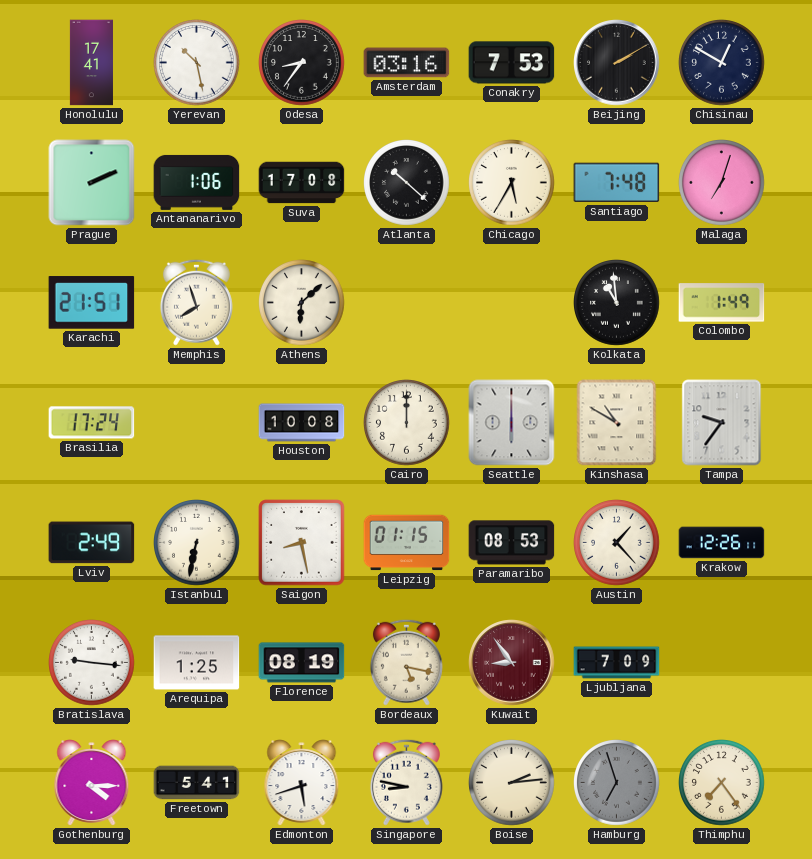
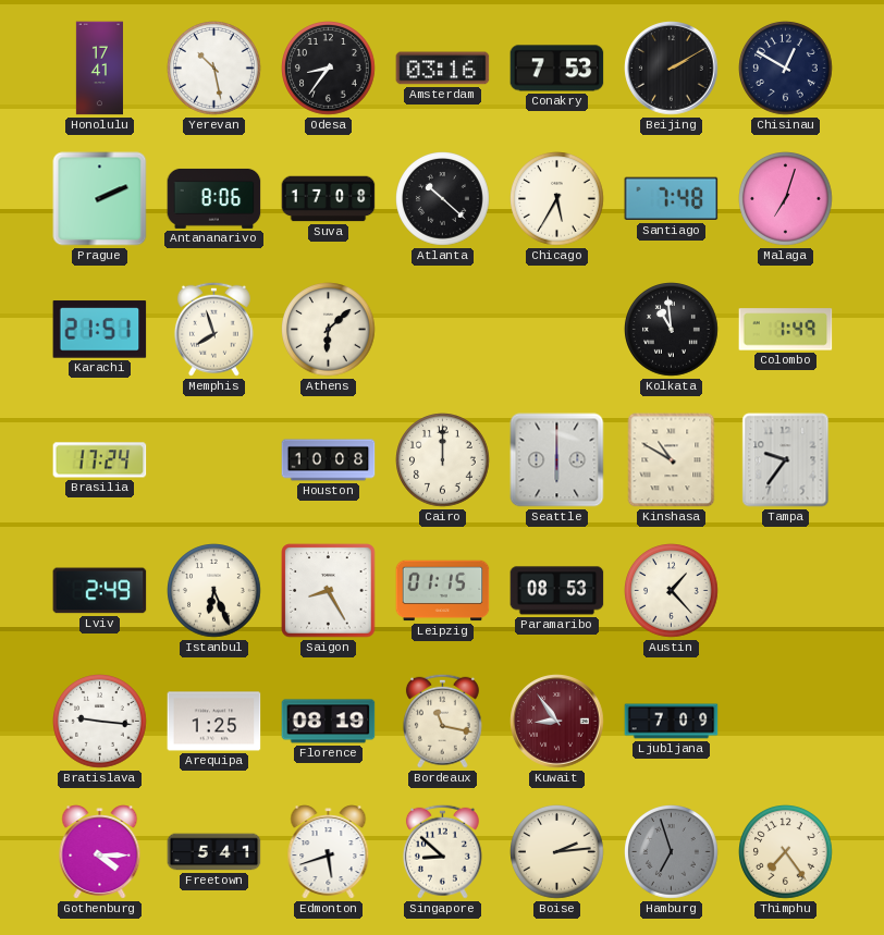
Antananarivo: 1:06 -> 8:06
Istanbul: 6:32 -> 6:26
Saigon: 8:28 -> 8:25
Krakow: 12:26 -> none
Bordeaux: 5:17 -> 11:17
Singapore: 8:47 -> 8:52
